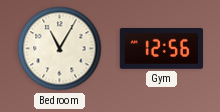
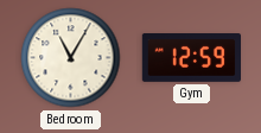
Gym: 12:56 -> 12:59
